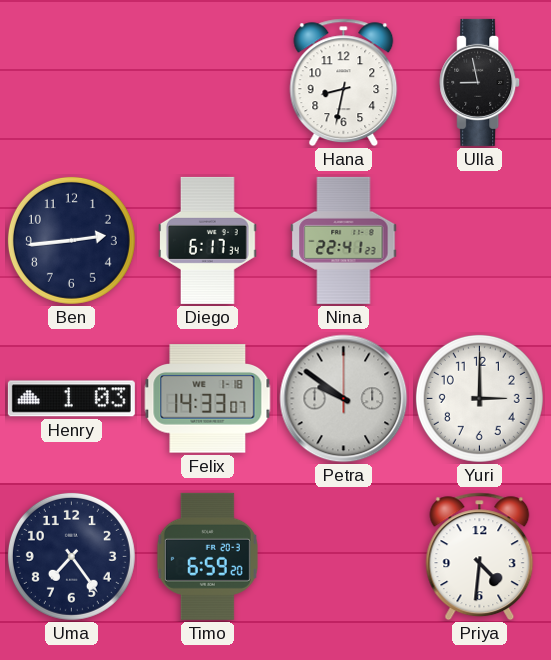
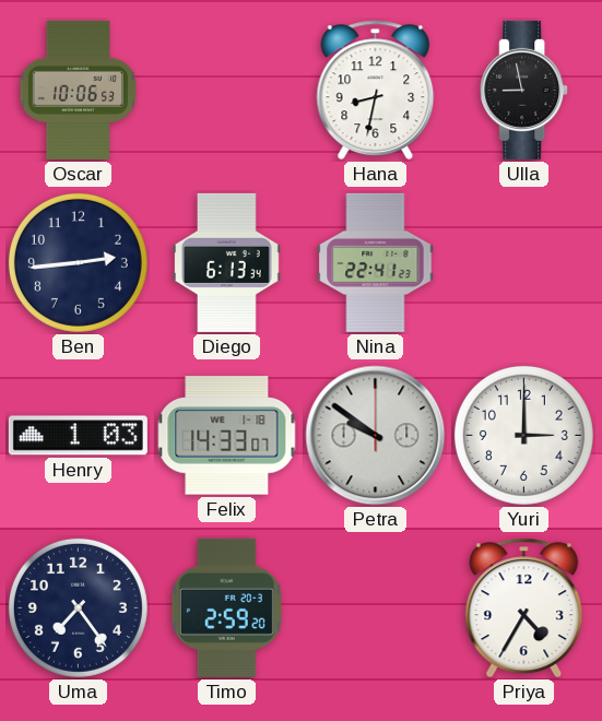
Oscar: none -> 10:06
Diego: 6:17 -> 6:13
Timo: 6:59 -> 2:59
Priya: 4:31 -> 4:35
